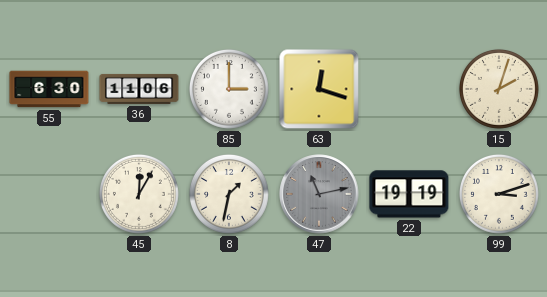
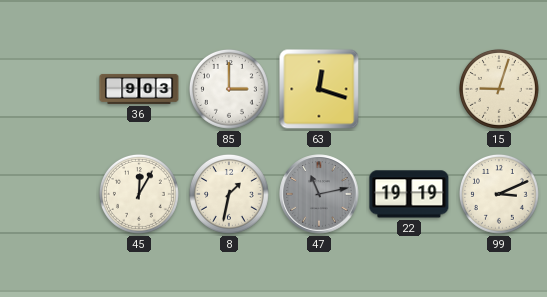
55: 6:30 -> none
36: 11:06 -> 9:03
15: 2:03 -> 9:03
99: 3:12 -> 3:11
